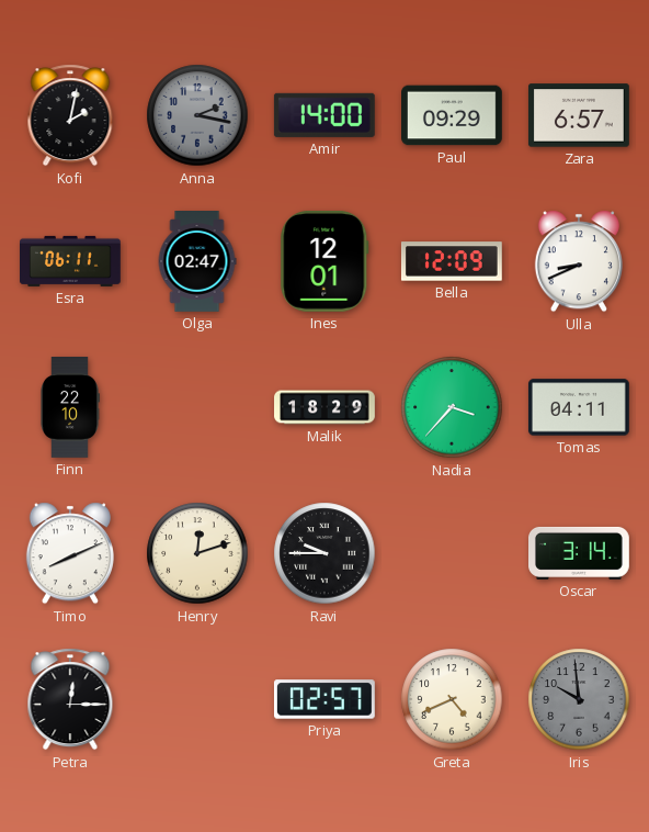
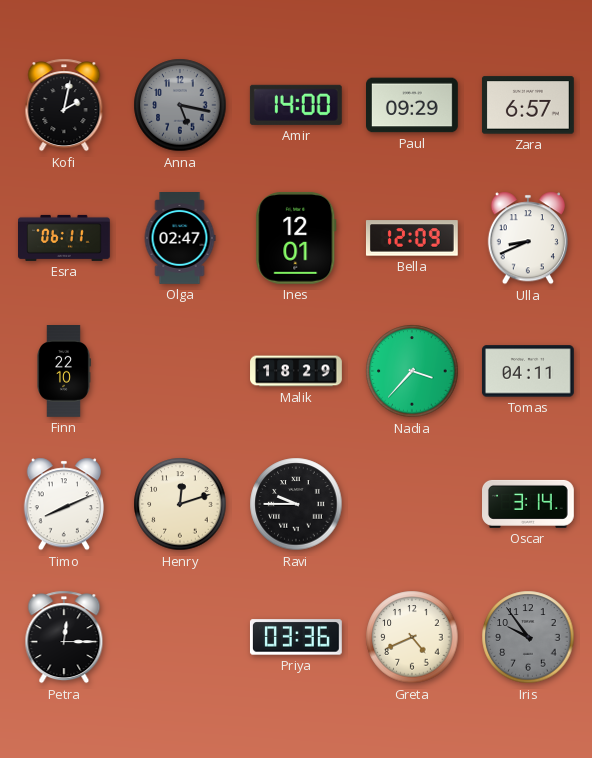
Anna: 2:17 -> 5:17
Priya: 02:57 -> 03:36
Iris: 9:59 -> 9:54
